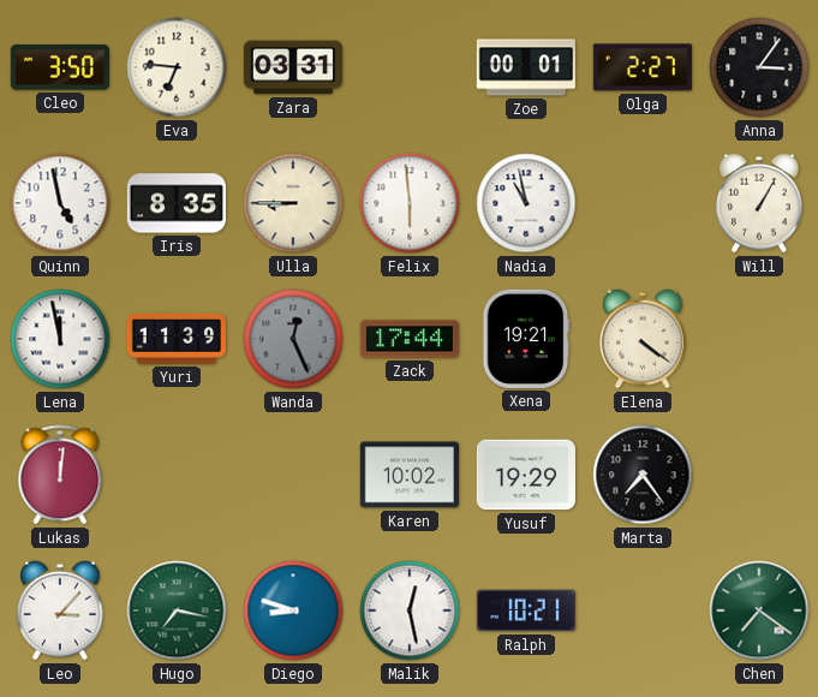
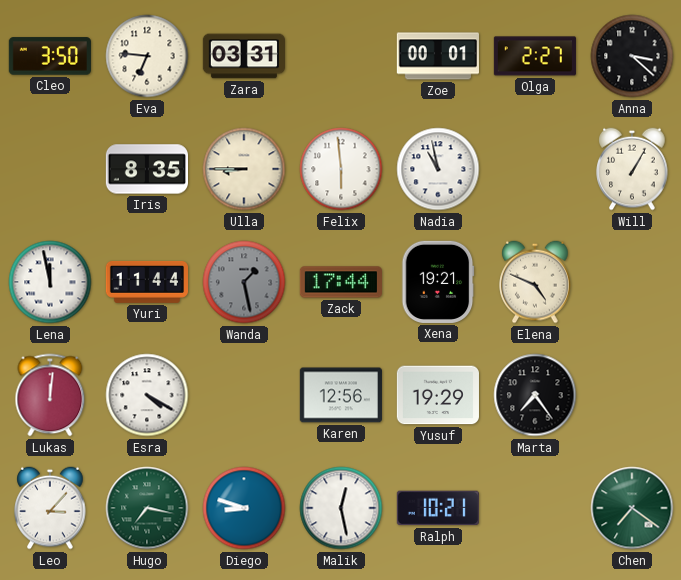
Anna: 3:06 -> 3:22
Quinn: 4:58 -> none
Yuri: 11:39 -> 11:44
Wanda: 12:26 -> 1:28
Elena: 4:21 -> 4:49
Esra: none -> 4:20
Karen: 10:02 -> 12:56
